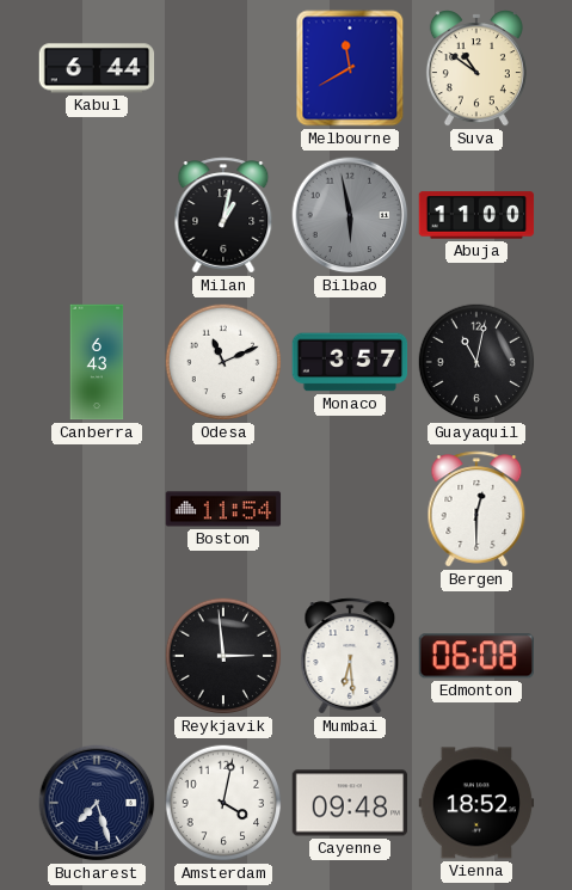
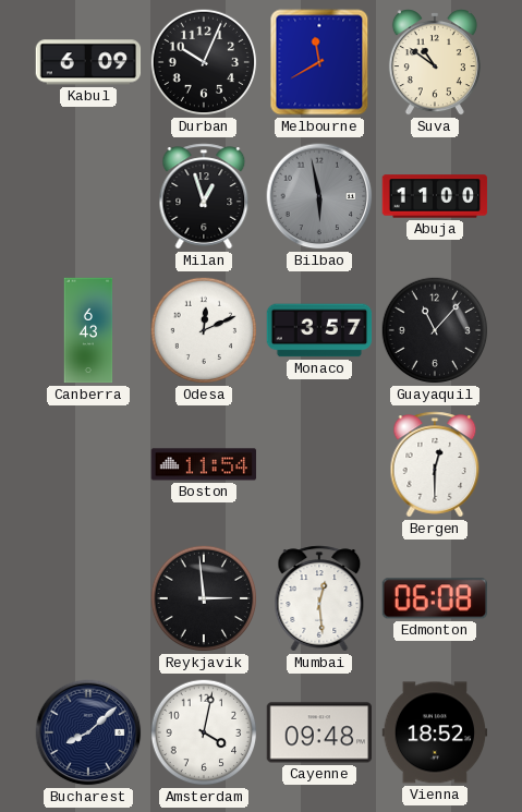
Kabul: 6:44 -> 6:09
Durban: none -> 10:04
Milan: 1:02 -> 12:57
Odesa: 11:11 -> 12:11
Guayaquil: 11:02 -> 11:07
Mumbai: 6:29 -> 12:29
Bucharest: 7:27 -> 8:08
